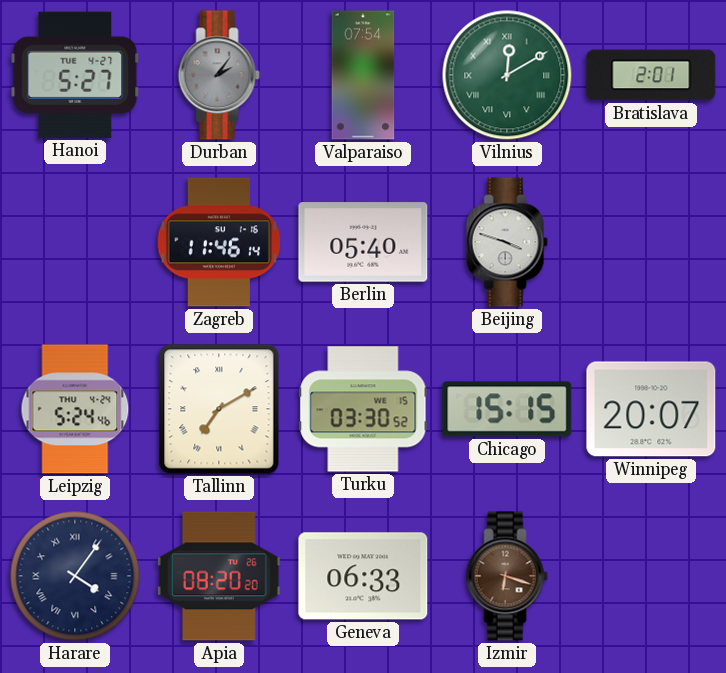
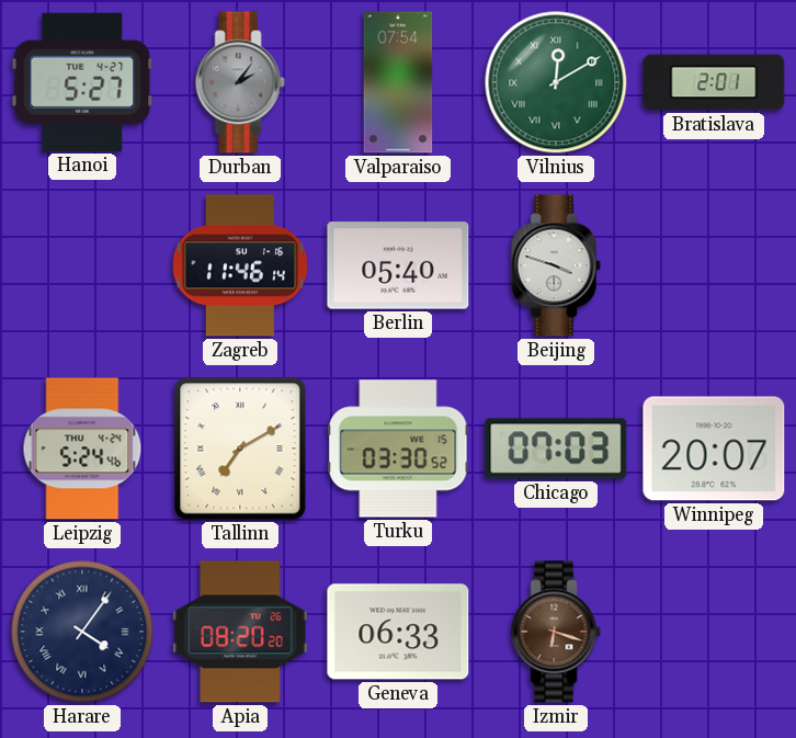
Chicago: 15:15 -> 07:03
